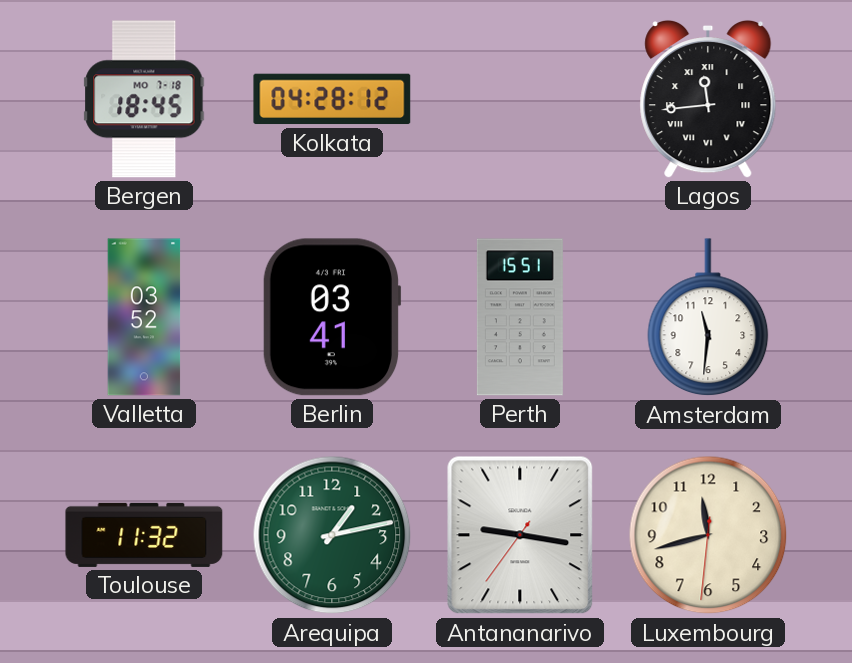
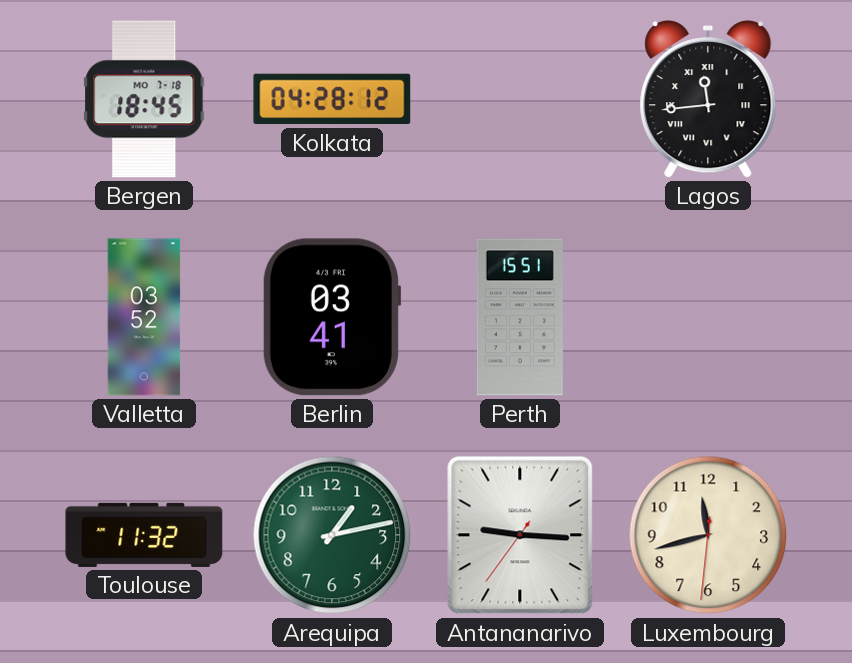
Amsterdam: 11:31 -> none
Antananarivo: 9:16 -> 9:15
